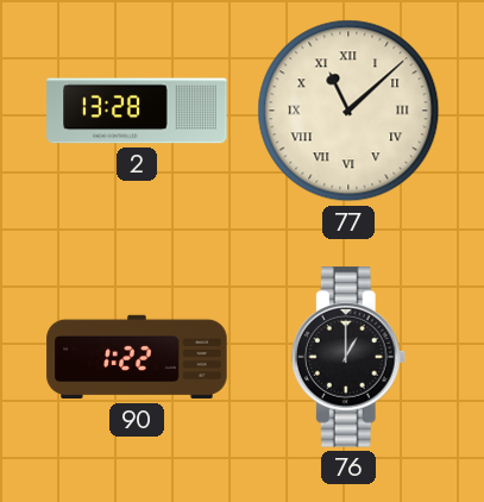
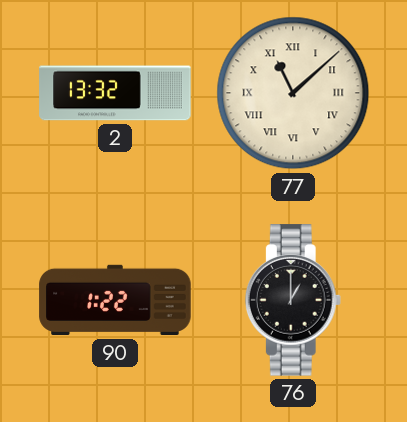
2: 13:28 -> 13:32
